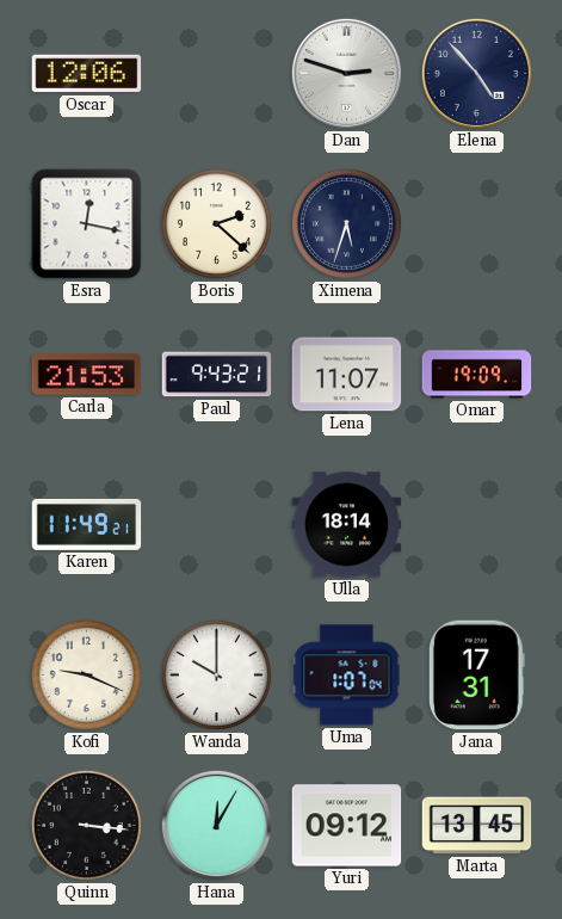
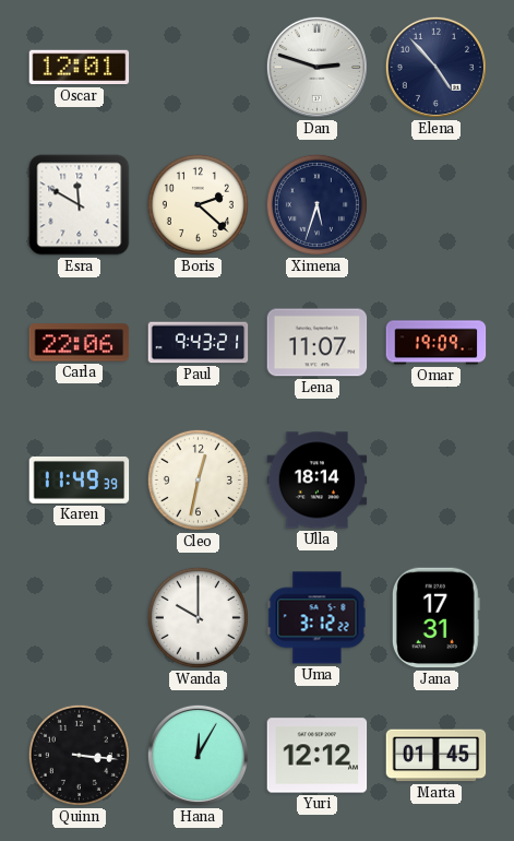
Oscar: 12:06 -> 12:01
Esra: 12:17 -> 11:50
Carla: 21:53 -> 22:06
Karen: 11:49:21 -> 11:49:39
Cleo: none -> 12:32
Kofi: 9:19 -> none
Uma: 1:07 -> 3:12
Yuri: 09:12 -> 12:12
Marta: 13:45 -> 01:45
